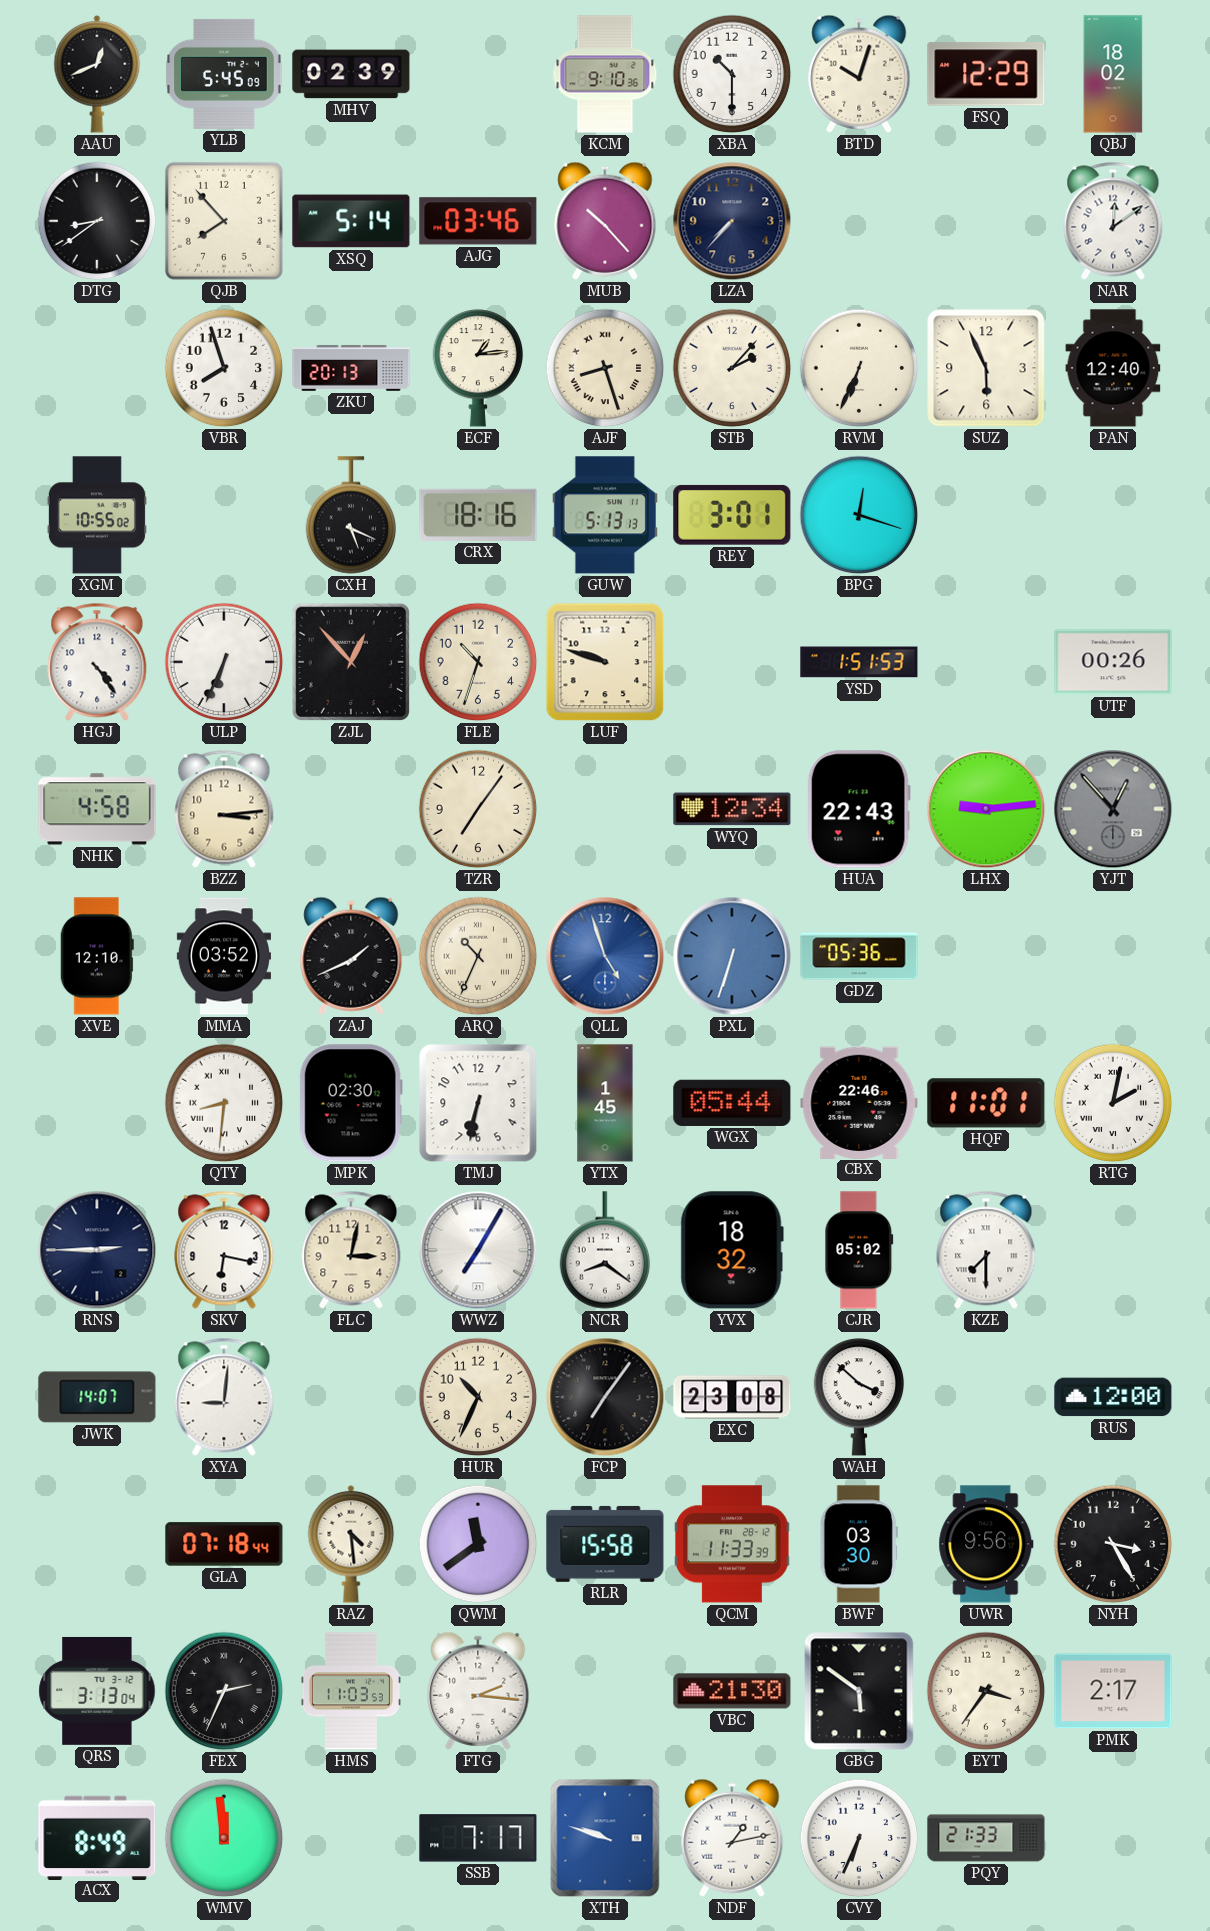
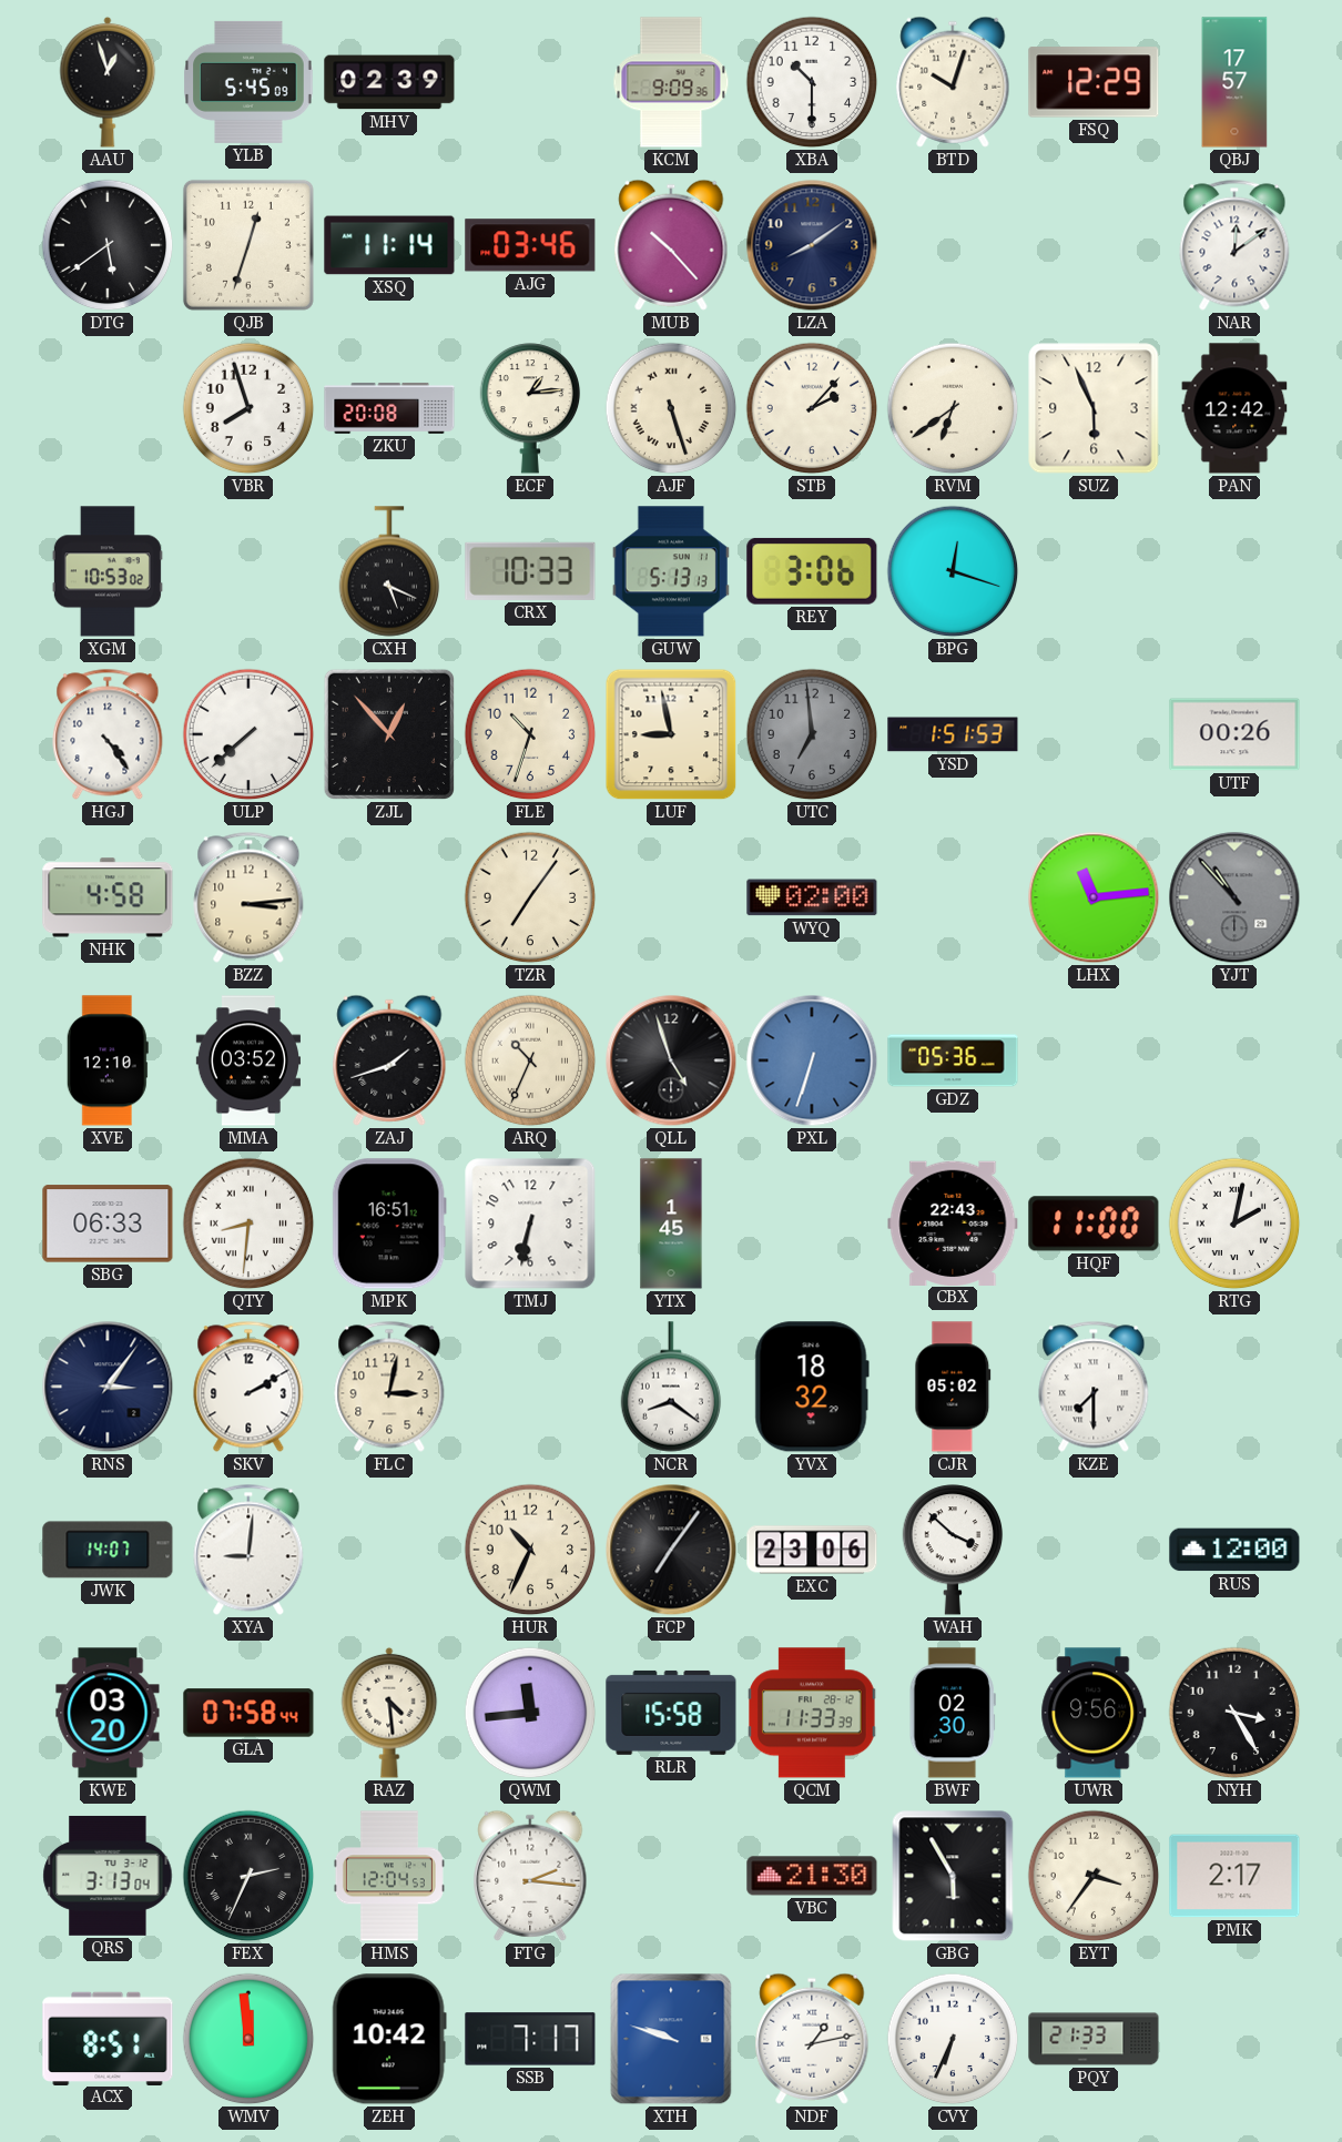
AAU: 12:41 -> 12:57
KCM: 9:10 -> 9:09
QBJ: 18:02 -> 17:57
DTG: 8:39 -> 5:39
QJB: 7:53 -> 12:33
XSQ: 5:14 -> 11:14
LZA: 7:37 -> 8:09
ZKU: 20:13 -> 20:08
AJF: 8:27 -> 5:27
RVM: 6:34 -> 6:39
PAN: 12:40 -> 12:42
XGM: 10:55 -> 10:53
CRX: 18:16 -> 10:33
REY: 3:01 -> 3:06
ULP: 6:34 -> 7:38
LUF: 9:48 -> 8:58
UTC: none -> 6:59
WYQ: 12:34 -> 02:00
HUA: 22:43 -> none
LHX: 9:14 -> 11:14
YJT: 12:53 -> 10:53
ZAJ: 1:41 -> 1:42
QLL dial: blue -> black
SBG: none -> 06:33
MPK: 02:30 -> 16:51
WGX: 05:44 -> none
CBX: 22:46 -> 22:43
HQF: 11:01 -> 11:00
RNS: 2:45 -> 3:06
SKV: 6:17 -> 2:10
WWZ: 7:05 -> none
EXC: 23:08 -> 23:06
KWE: none -> 03:20
GLA: 07:18 -> 07:58
QWM: 11:39 -> 11:44
BWF: 03:30 -> 02:30
HMS: 11:03 -> 12:04
GBG: 5:51 -> 5:55
ACX: 8:49 -> 8:51
ZEH: none -> 10:42
